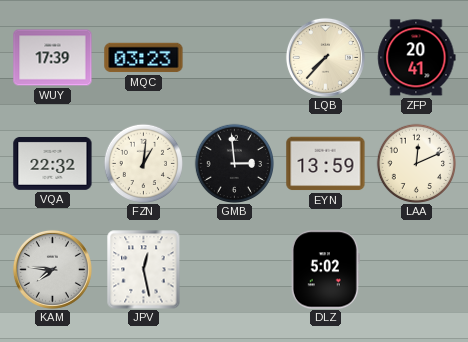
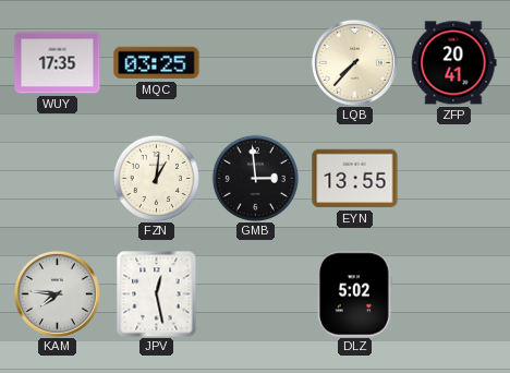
WUY: 17:39 -> 17:35
MQC: 03:23 -> 03:25
VQA: 22:32 -> none
EYN: 13:59 -> 13:55
LAA: 12:11 -> none
